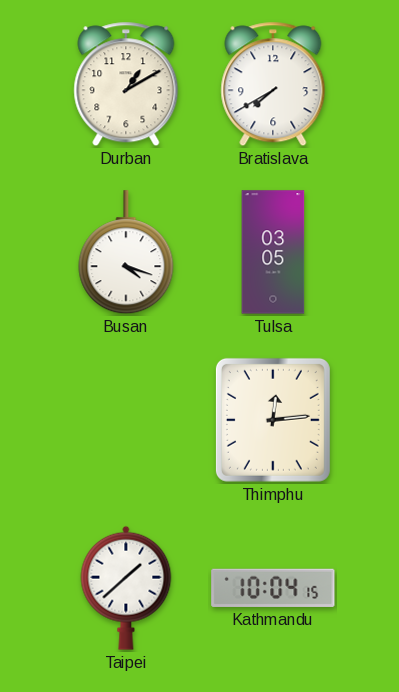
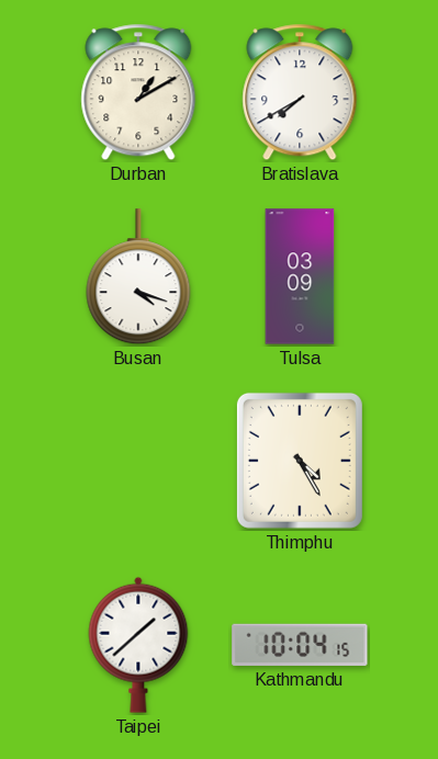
Tulsa: 03:05 -> 03:09
Thimphu: 12:14 -> 4:25
